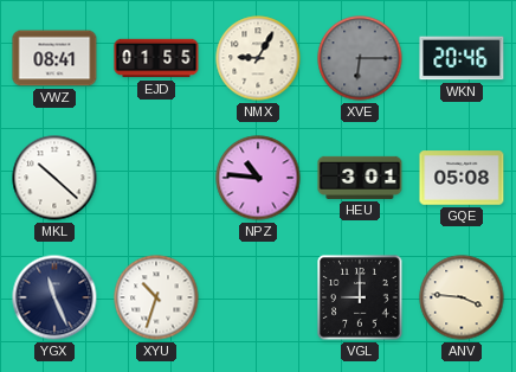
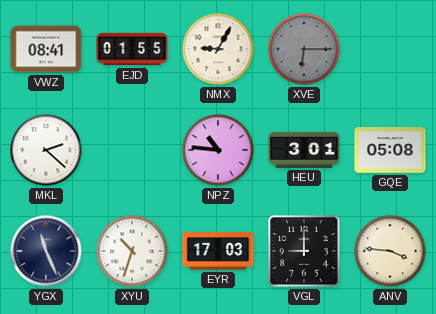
WKN: 20:46 -> none
MKL: 10:22 -> 2:22
EYR: none -> 17:03
